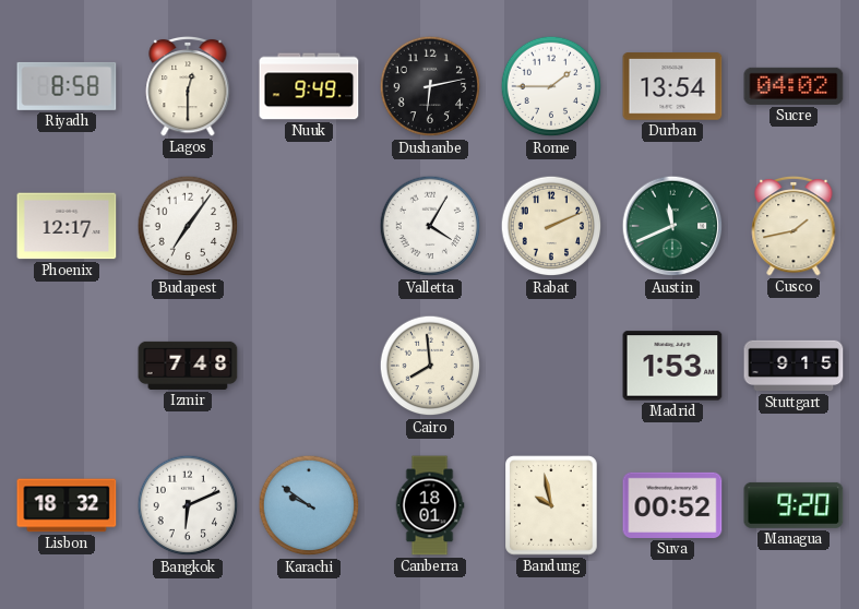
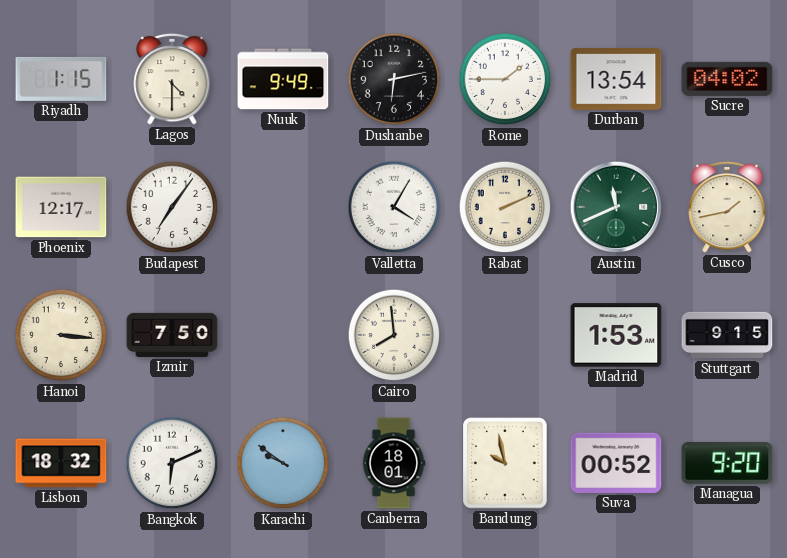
Riyadh: 8:58 -> 1:15
Lagos: 12:30 -> 4:30
Hanoi: none -> 3:16
Izmir: 7:48 -> 7:50
